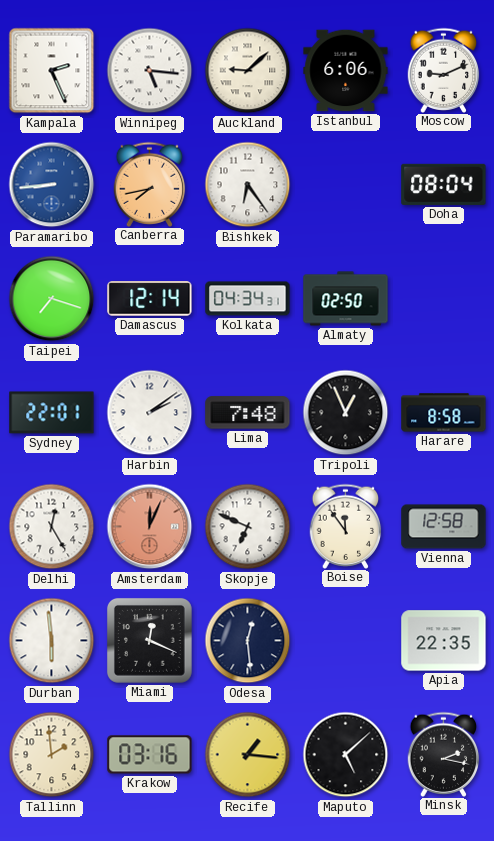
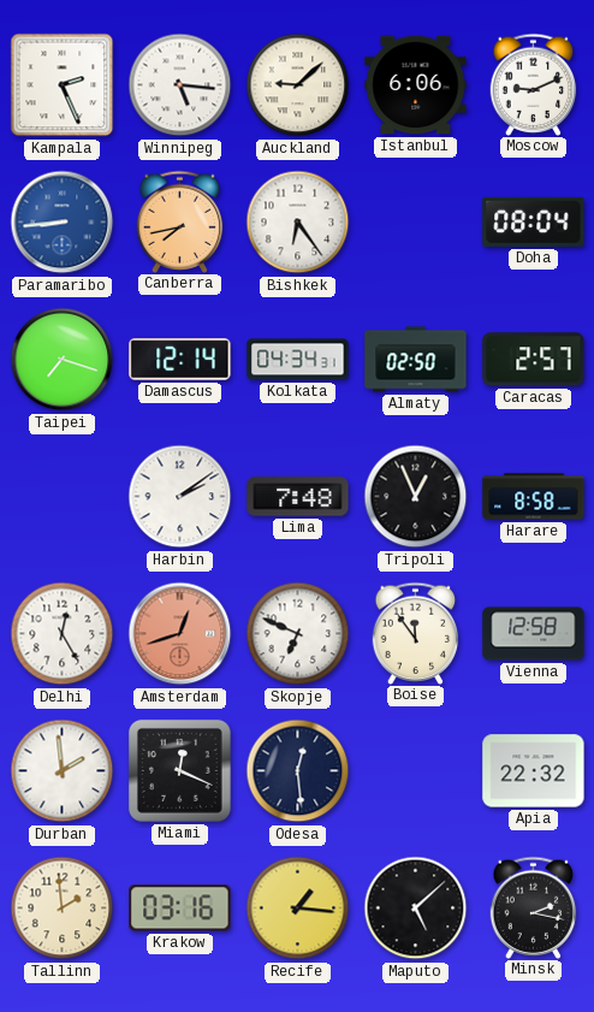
Caracas: none -> 2:57
Sydney: 22:01 -> none
Amsterdam: 12:04 -> 12:42
Durban: 5:59 -> 1:59
Apia: 22:35 -> 22:32
